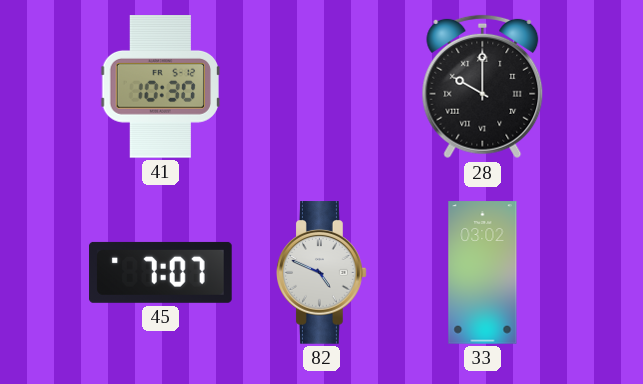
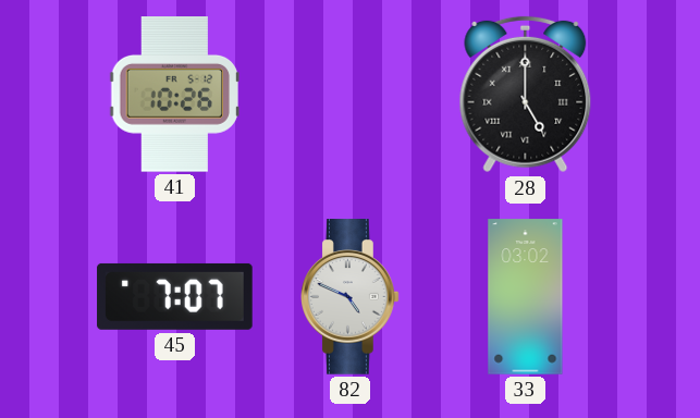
41: 10:30 -> 10:26
28: 10:00 -> 5:00
